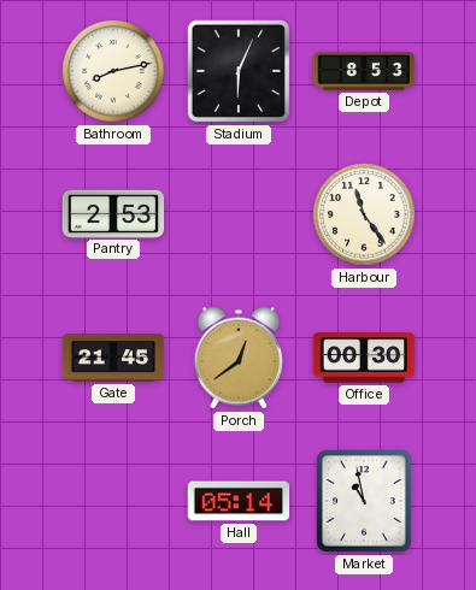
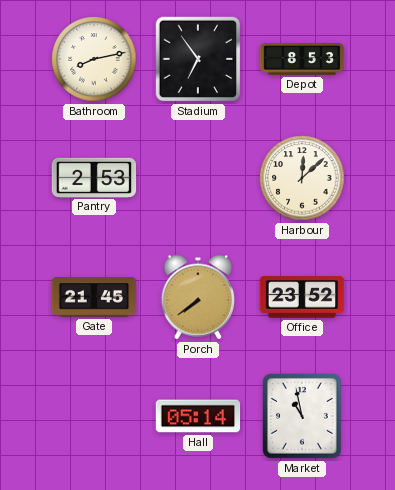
Stadium: 6:04 -> 6:54
Harbour: 11:24 -> 12:08
Porch: 12:39 -> 7:39
Office: 00:30 -> 23:52
